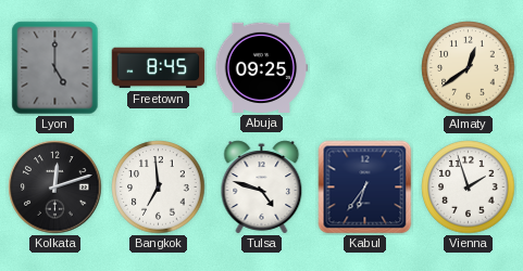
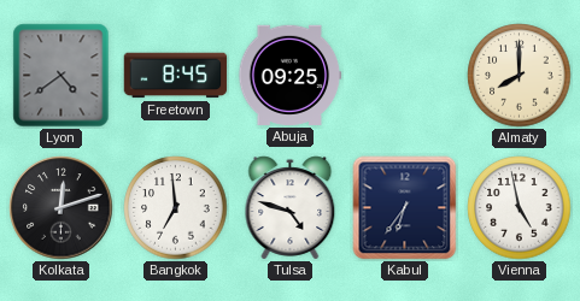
Lyon: 5:00 -> 4:39
Almaty: 12:39 -> 8:00
Vienna: 1:57 -> 4:58
